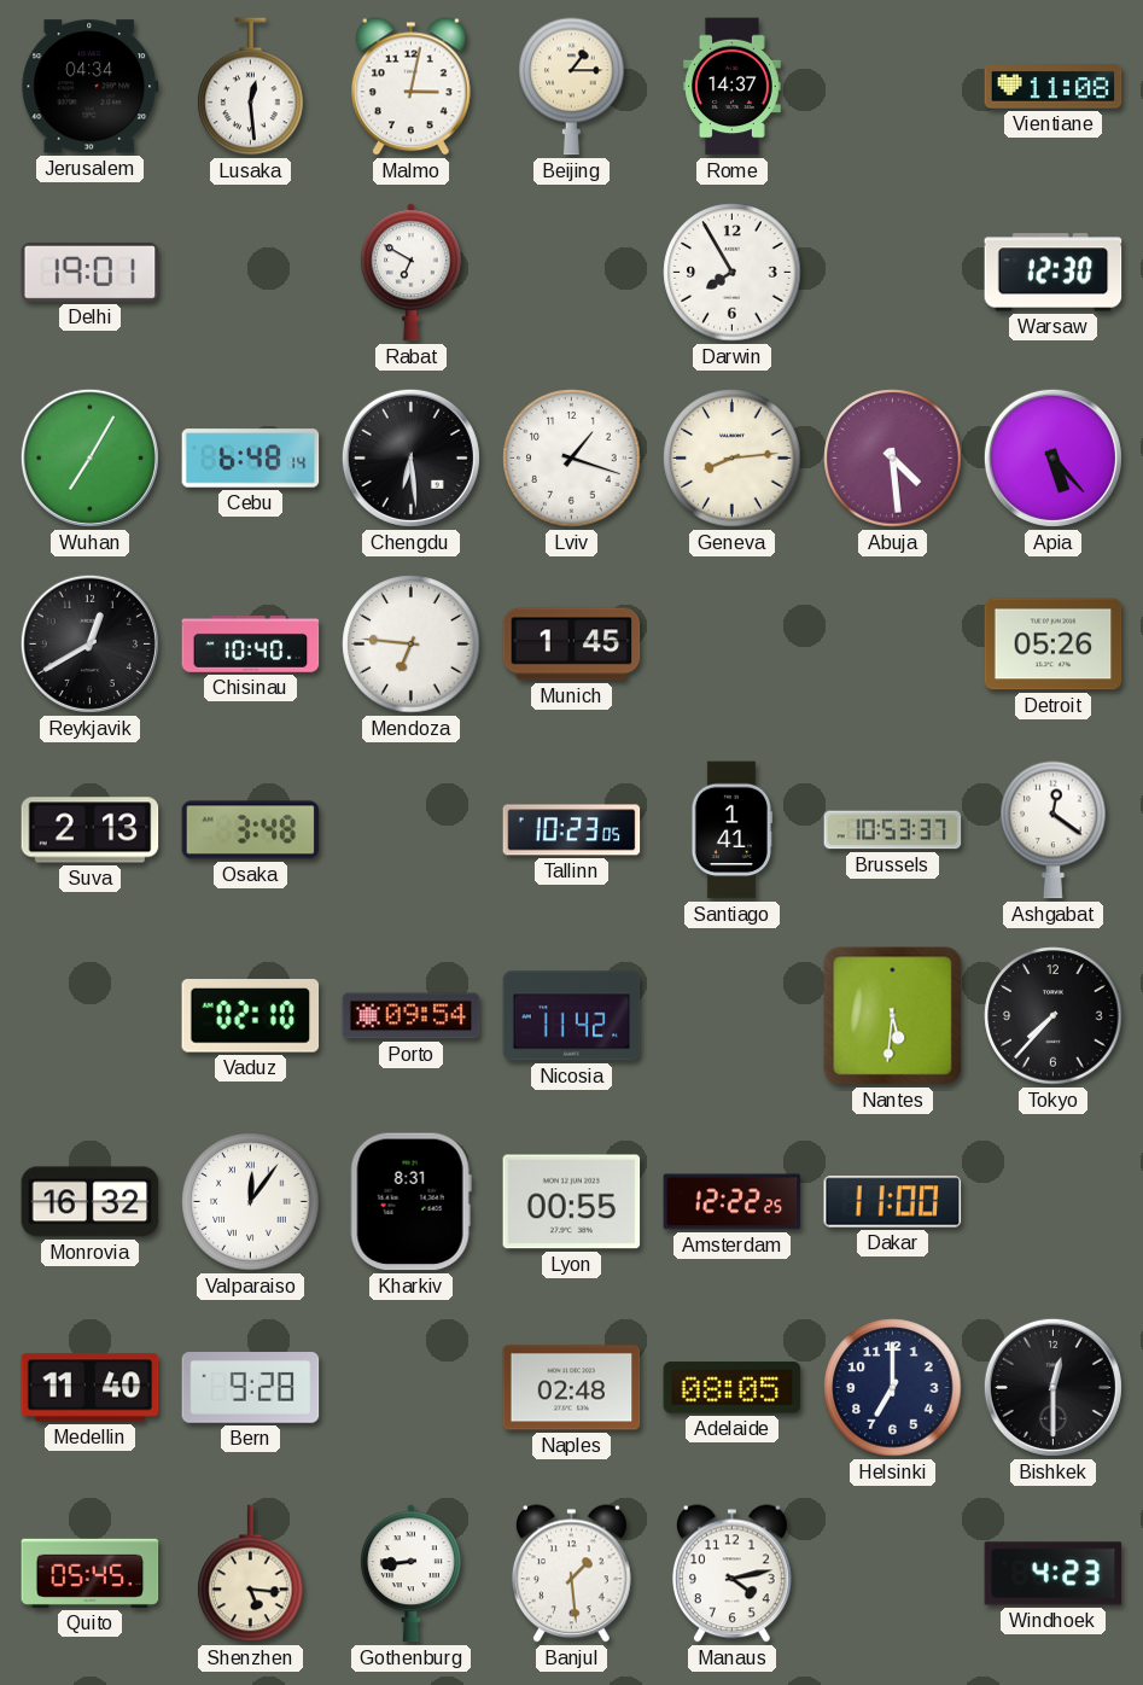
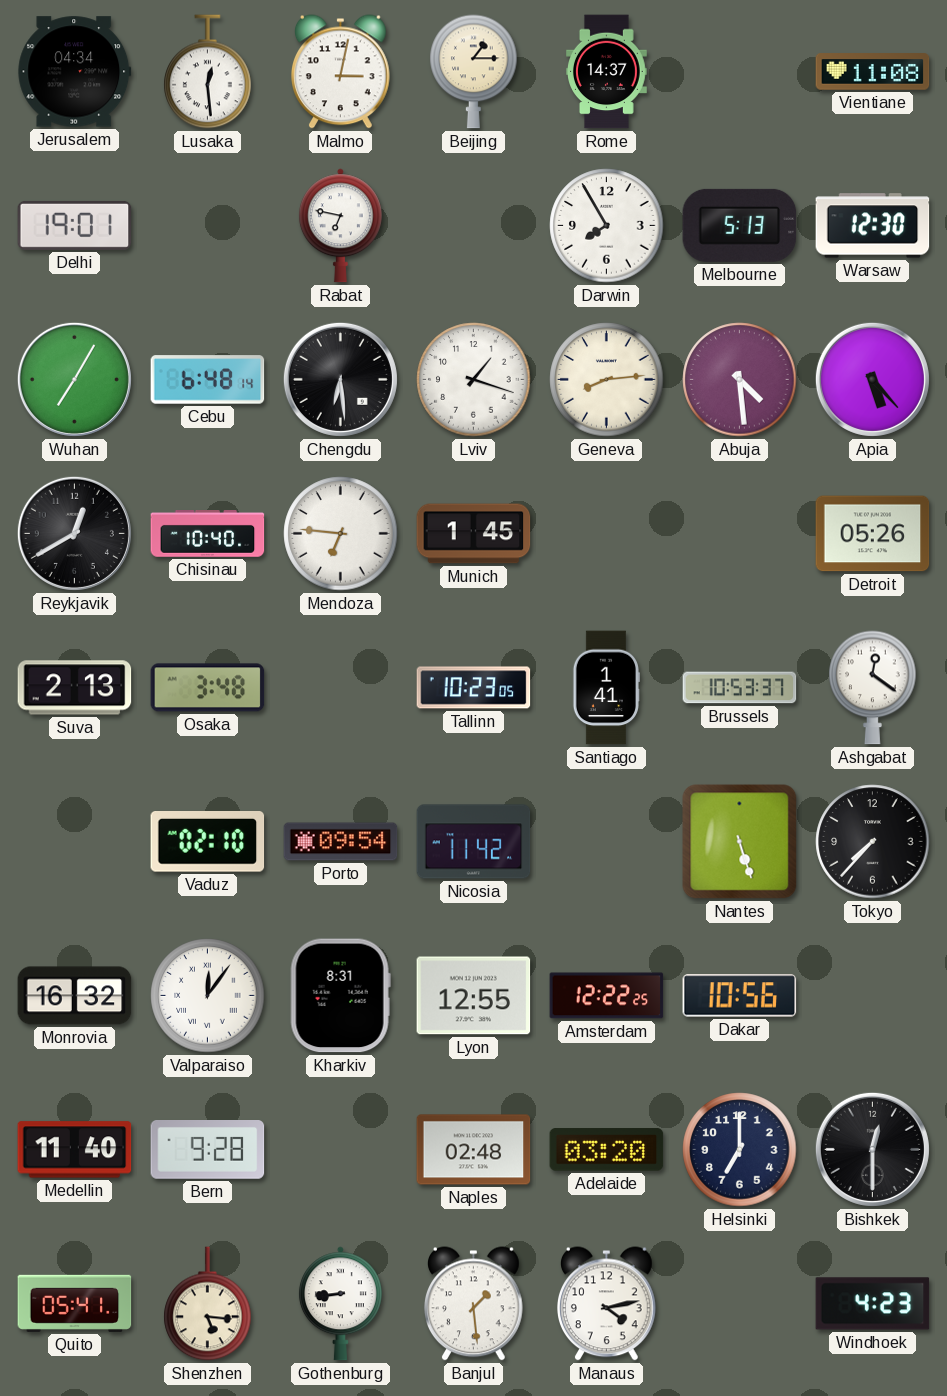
Rabat: 6:50 -> 6:47
Melbourne: none -> 5:13
Nantes: 5:31 -> 5:27
Lyon: 00:55 -> 12:55
Dakar: 11:00 -> 10:56
Adelaide: 08:05 -> 03:20
Quito: 05:45 -> 05:41
